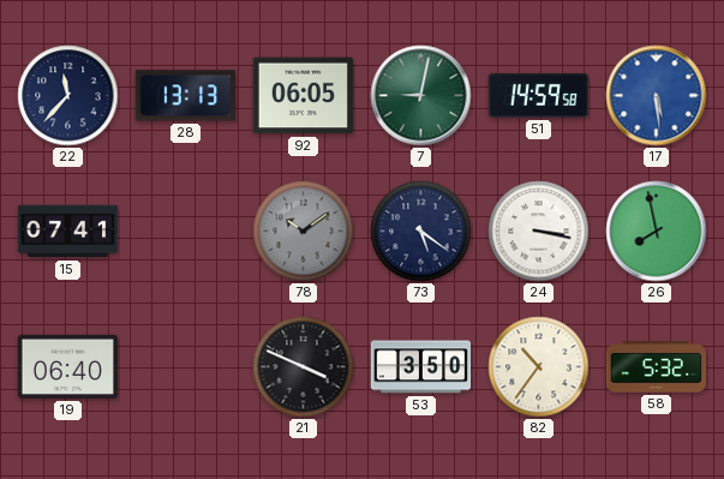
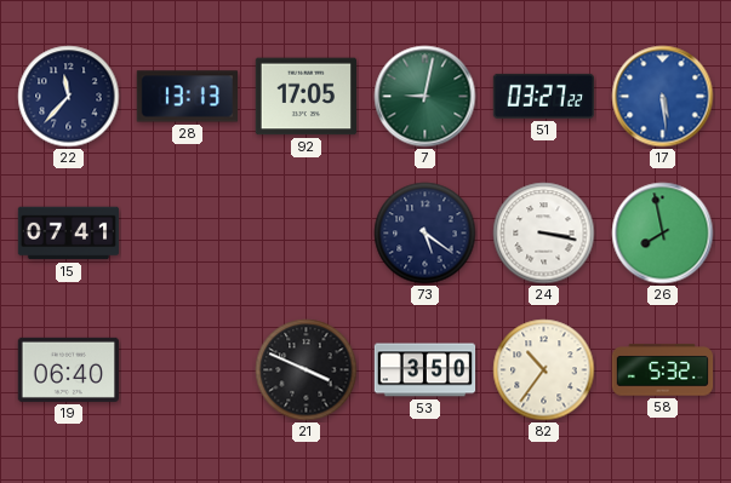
92: 06:05 -> 17:05
51: 14:59 -> 03:27
78: 10:09 -> none
